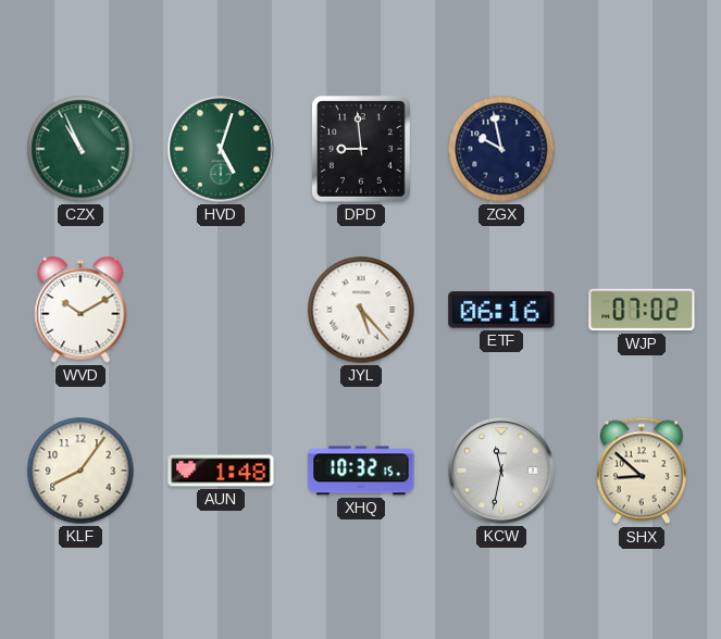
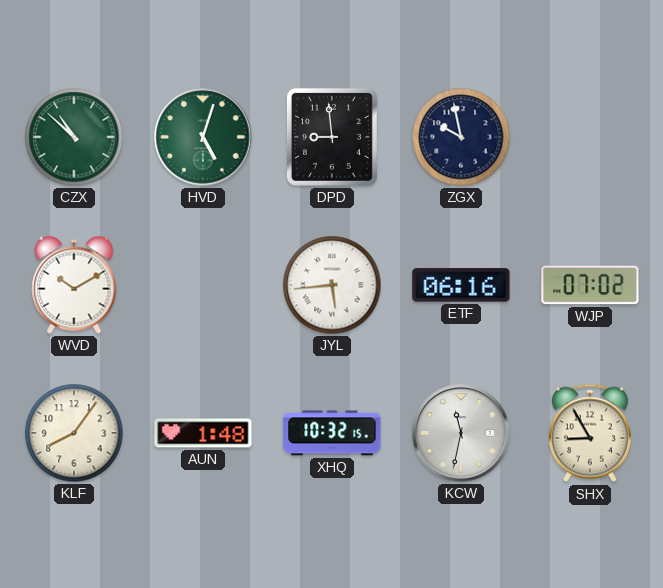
CZX: 10:56 -> 10:52
JYL: 5:23 -> 5:44
SHX: 8:52 -> 8:55
